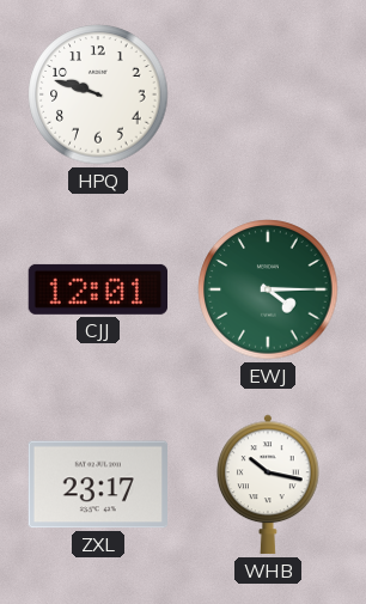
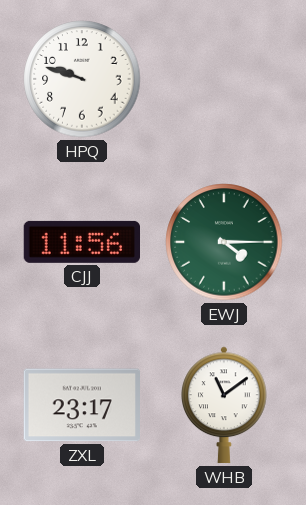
CJJ: 12:01 -> 11:56
WHB: 10:17 -> 11:09
